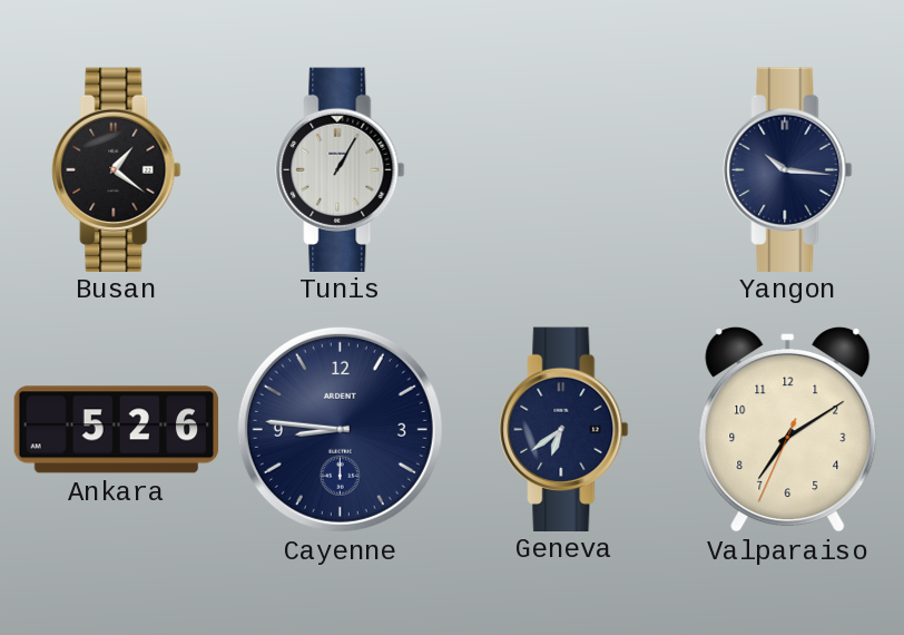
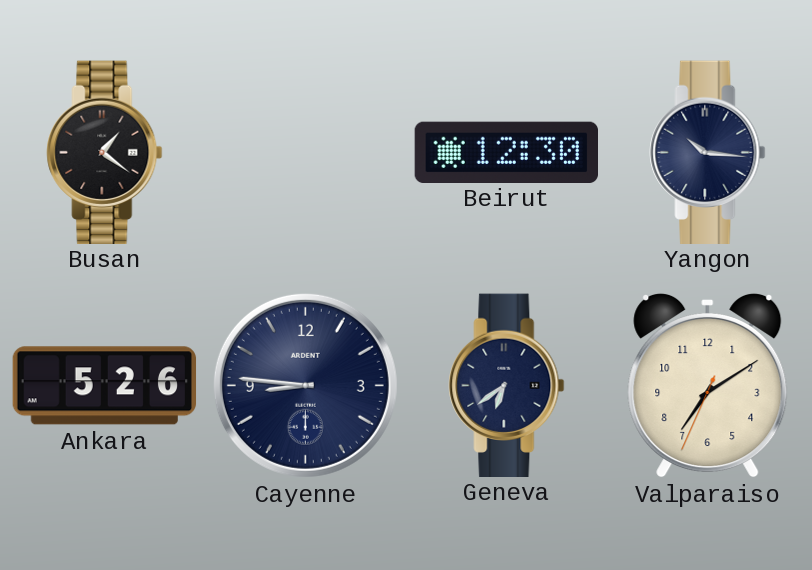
Tunis: 1:05 -> none
Beirut: none -> 12:30
